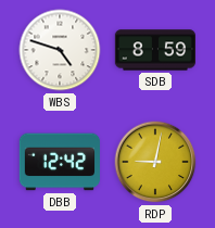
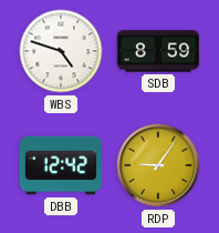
RDP: 9:02 -> 9:06
